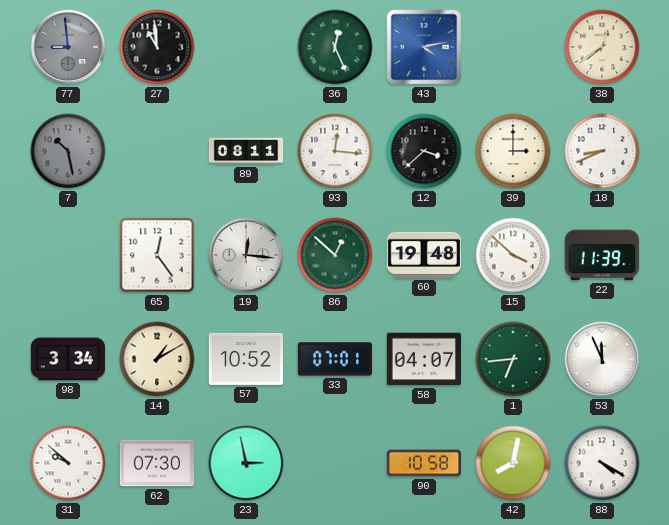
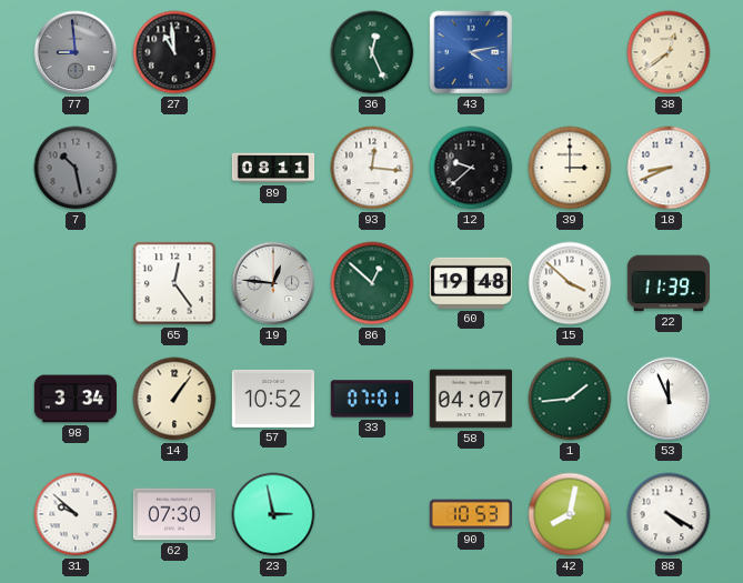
12: 3:38 -> 9:38
19: 12:16 -> 12:46
14: 1:10 -> 1:06
1: 6:44 -> 1:44
90: 10:58 -> 10:53
